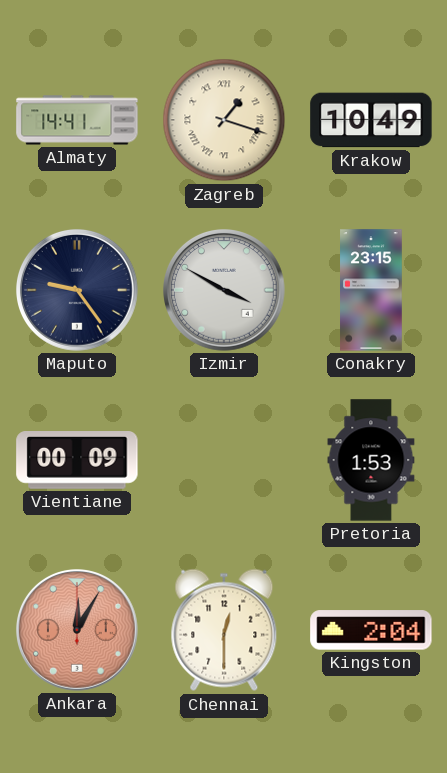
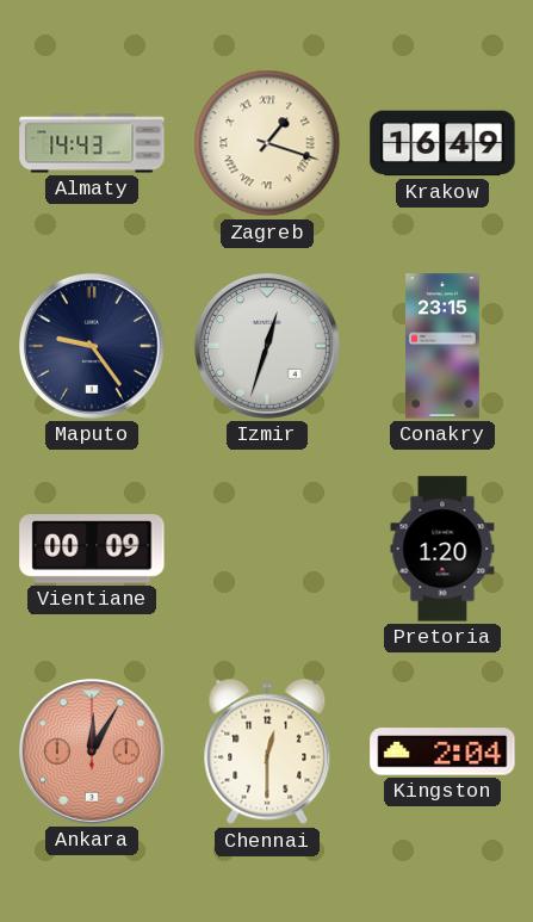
Almaty: 14:41 -> 14:43
Krakow: 10:49 -> 16:49
Izmir: 3:50 -> 12:33
Pretoria: 1:53 -> 1:20
